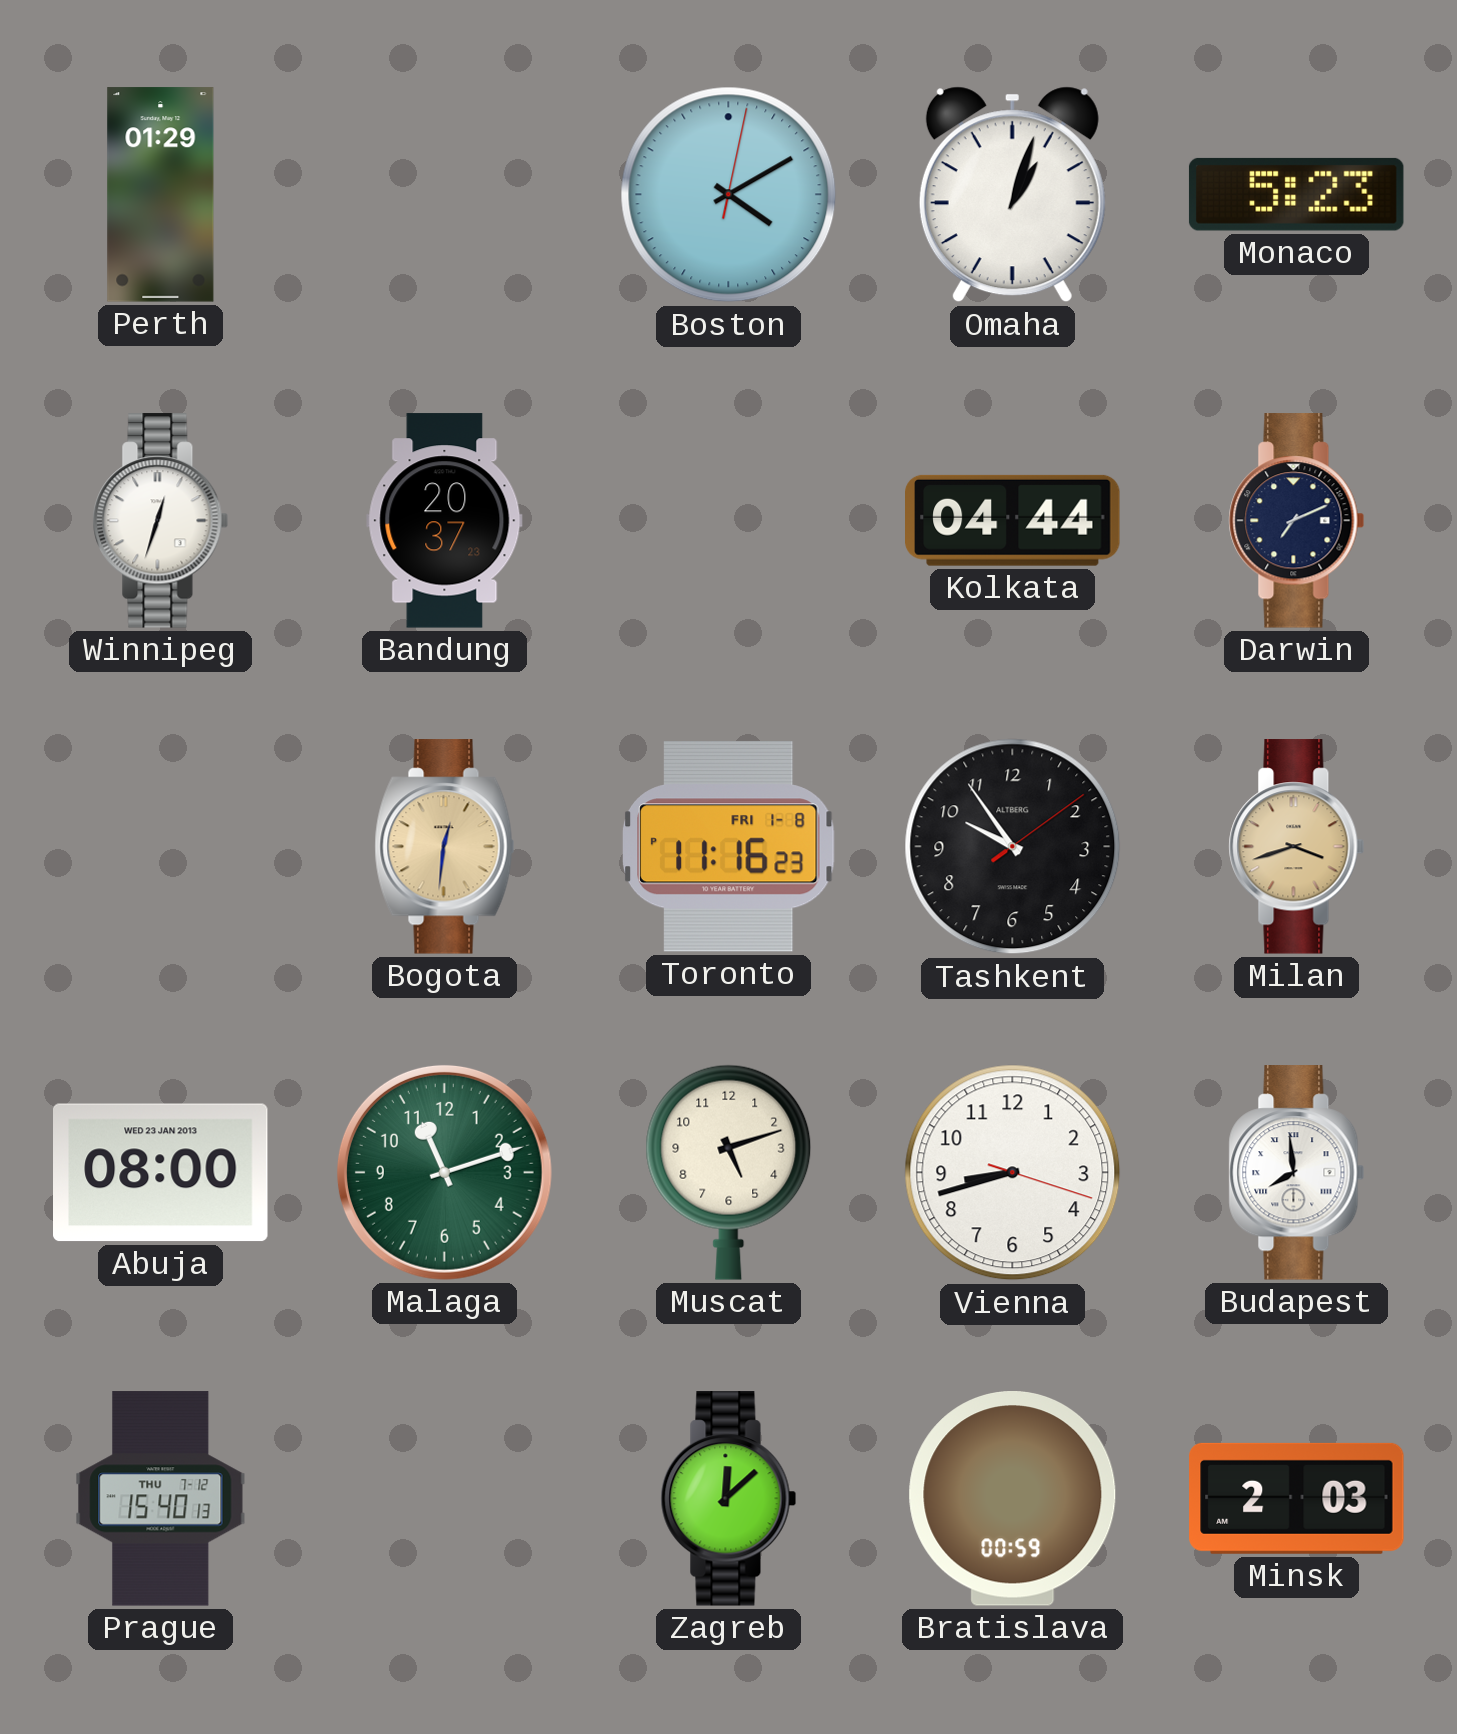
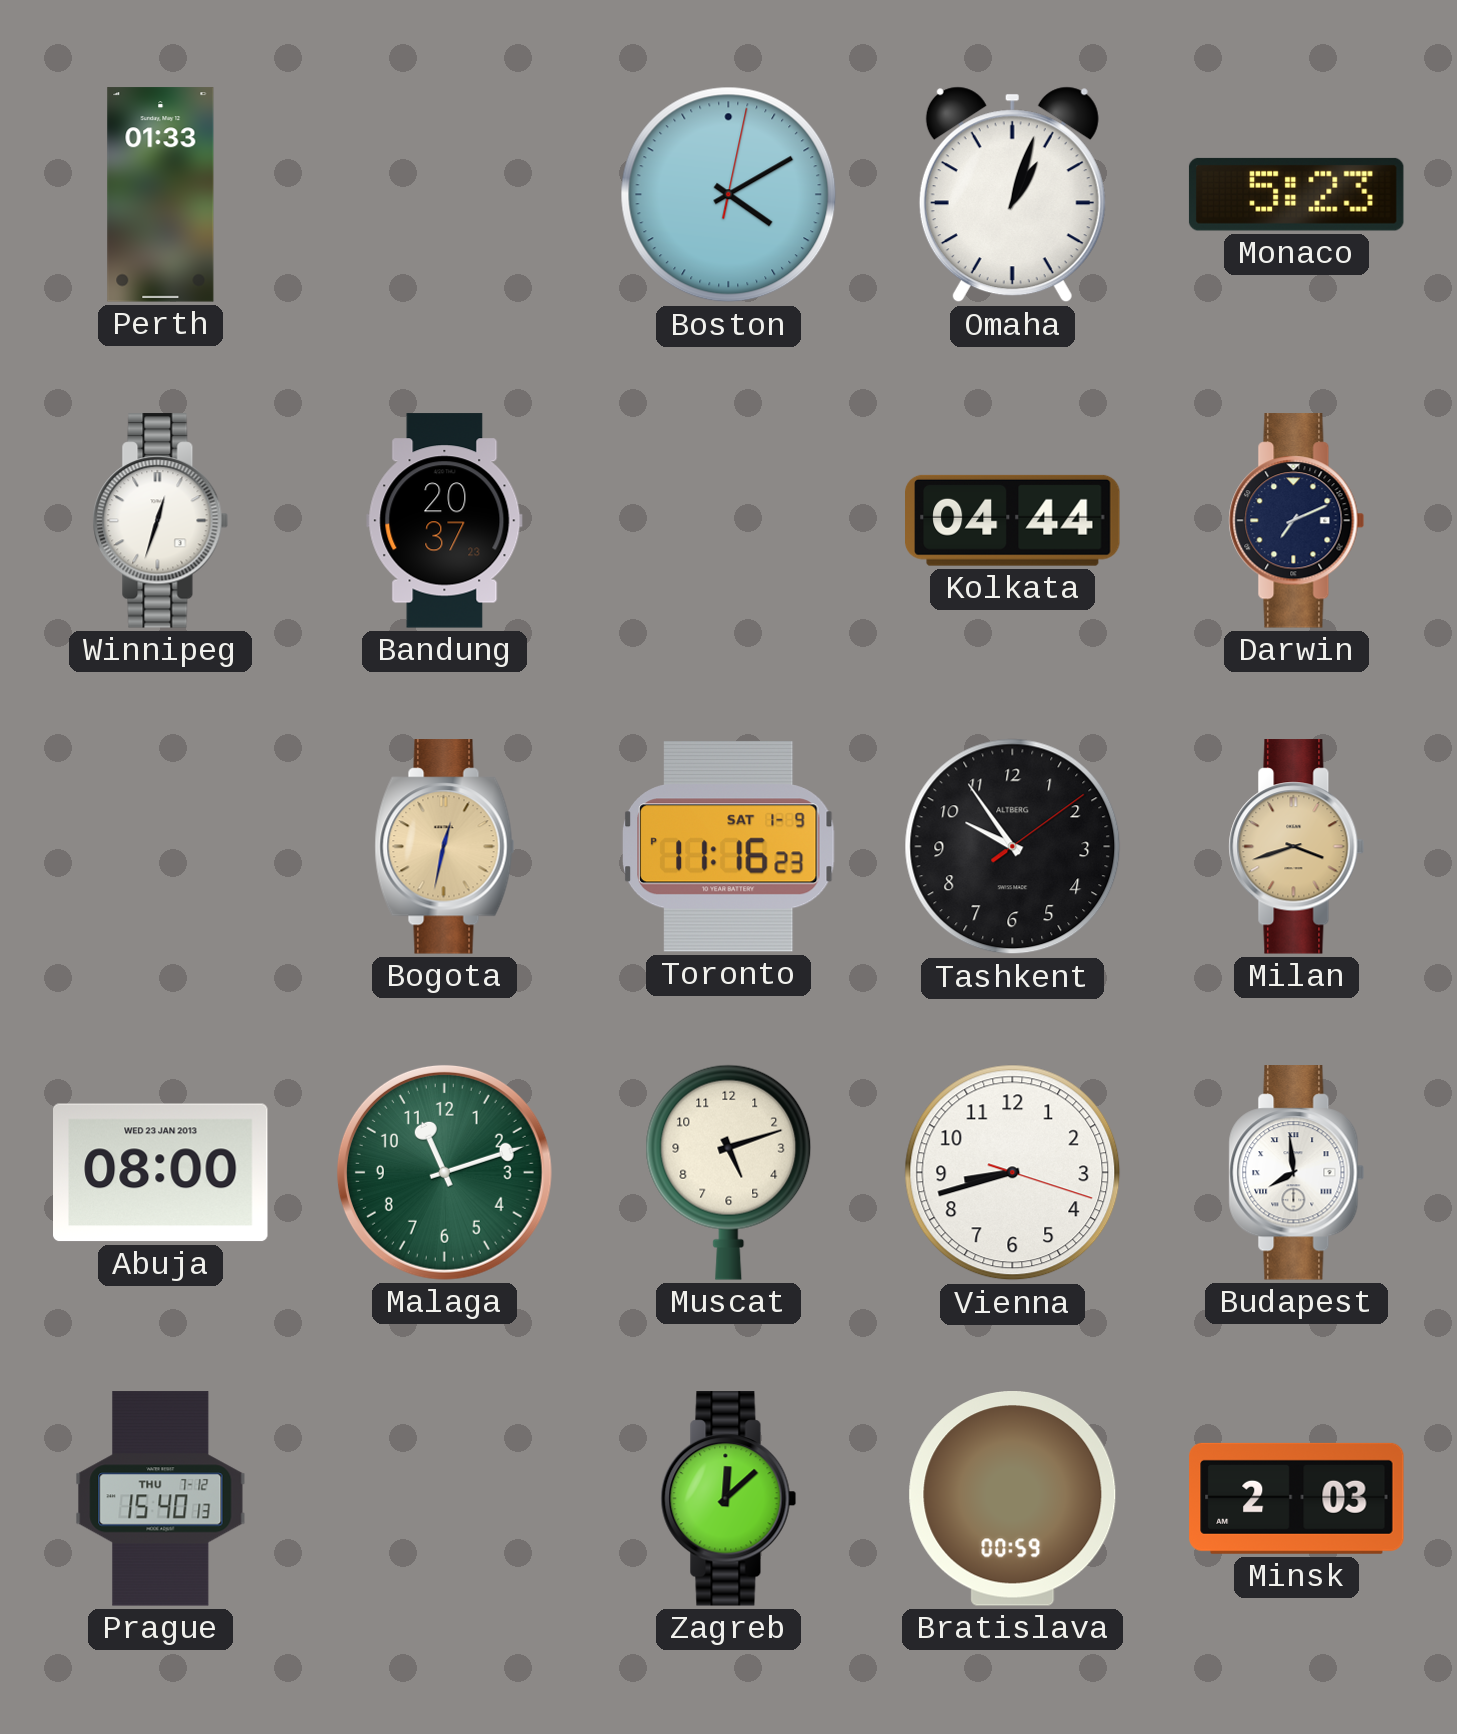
Perth: 01:29 -> 01:33
Bogota: 12:31 -> 12:32
Toronto date: FRI 1-8 -> SAT 1-9
